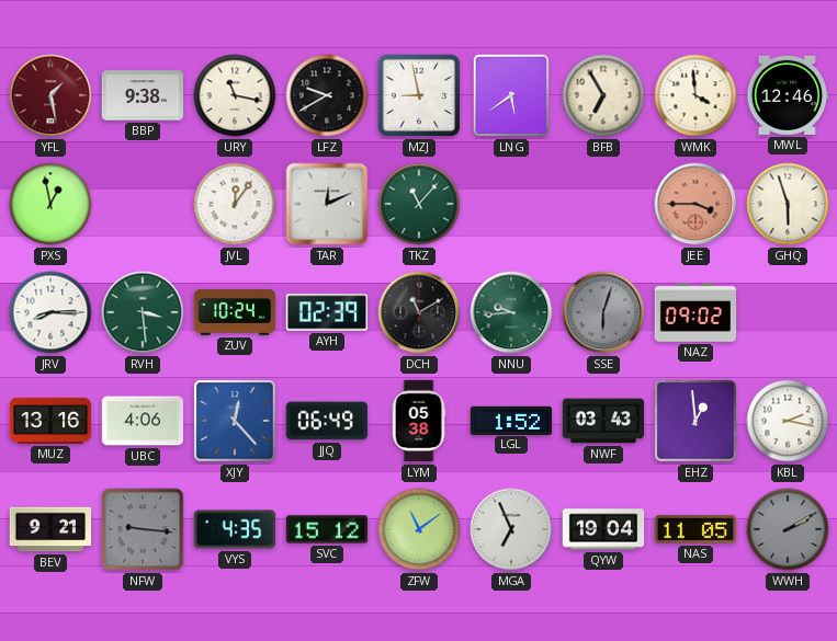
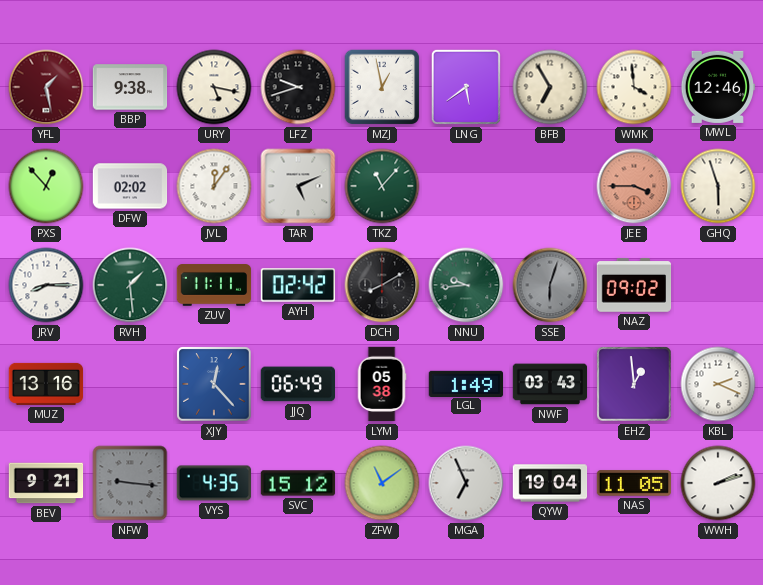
URY: 11:17 -> 5:17
LFZ: 9:40 -> 9:42
MZJ: 8:58 -> 12:58
PXS: 12:58 -> 12:53
DFW: none -> 02:02
TAR: 12:11 -> 5:11
RVH: 3:29 -> 1:29
ZUV: 10:24 -> 11:11
AYH: 02:39 -> 02:42
DCH: 11:10 -> 8:10
UBC: 4:06 -> none
LGL: 1:52 -> 1:49
KBL: 2:17 -> 2:19
WWH: 2:10 -> 2:12
WWH dial: grey -> white
